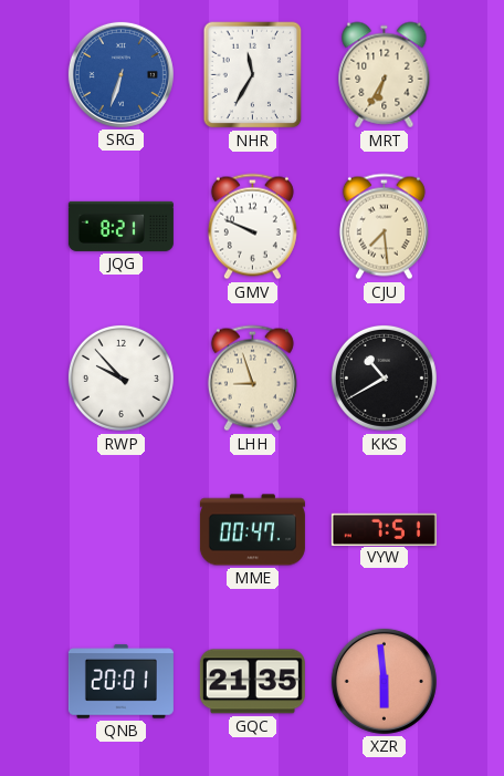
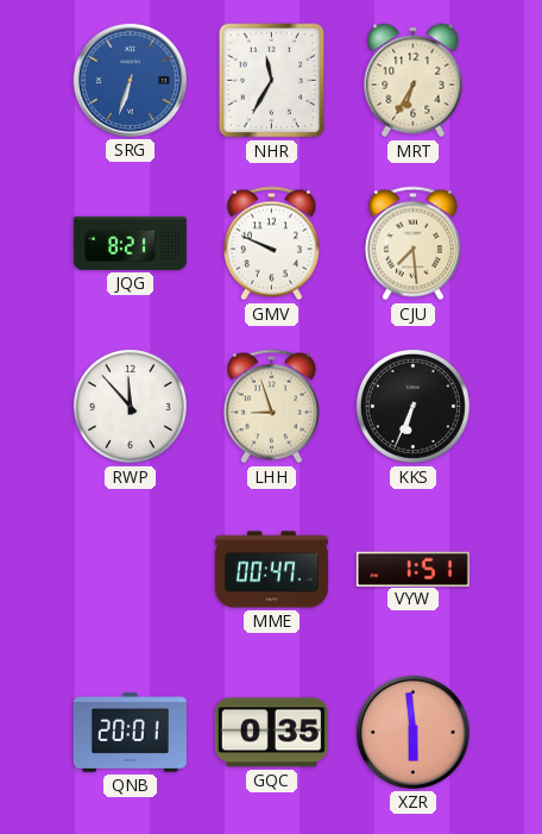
RWP: 9:53 -> 11:53
KKS: 10:40 -> 6:34
VYW: 7:51 -> 1:51
GQC: 21:35 -> 0:35
